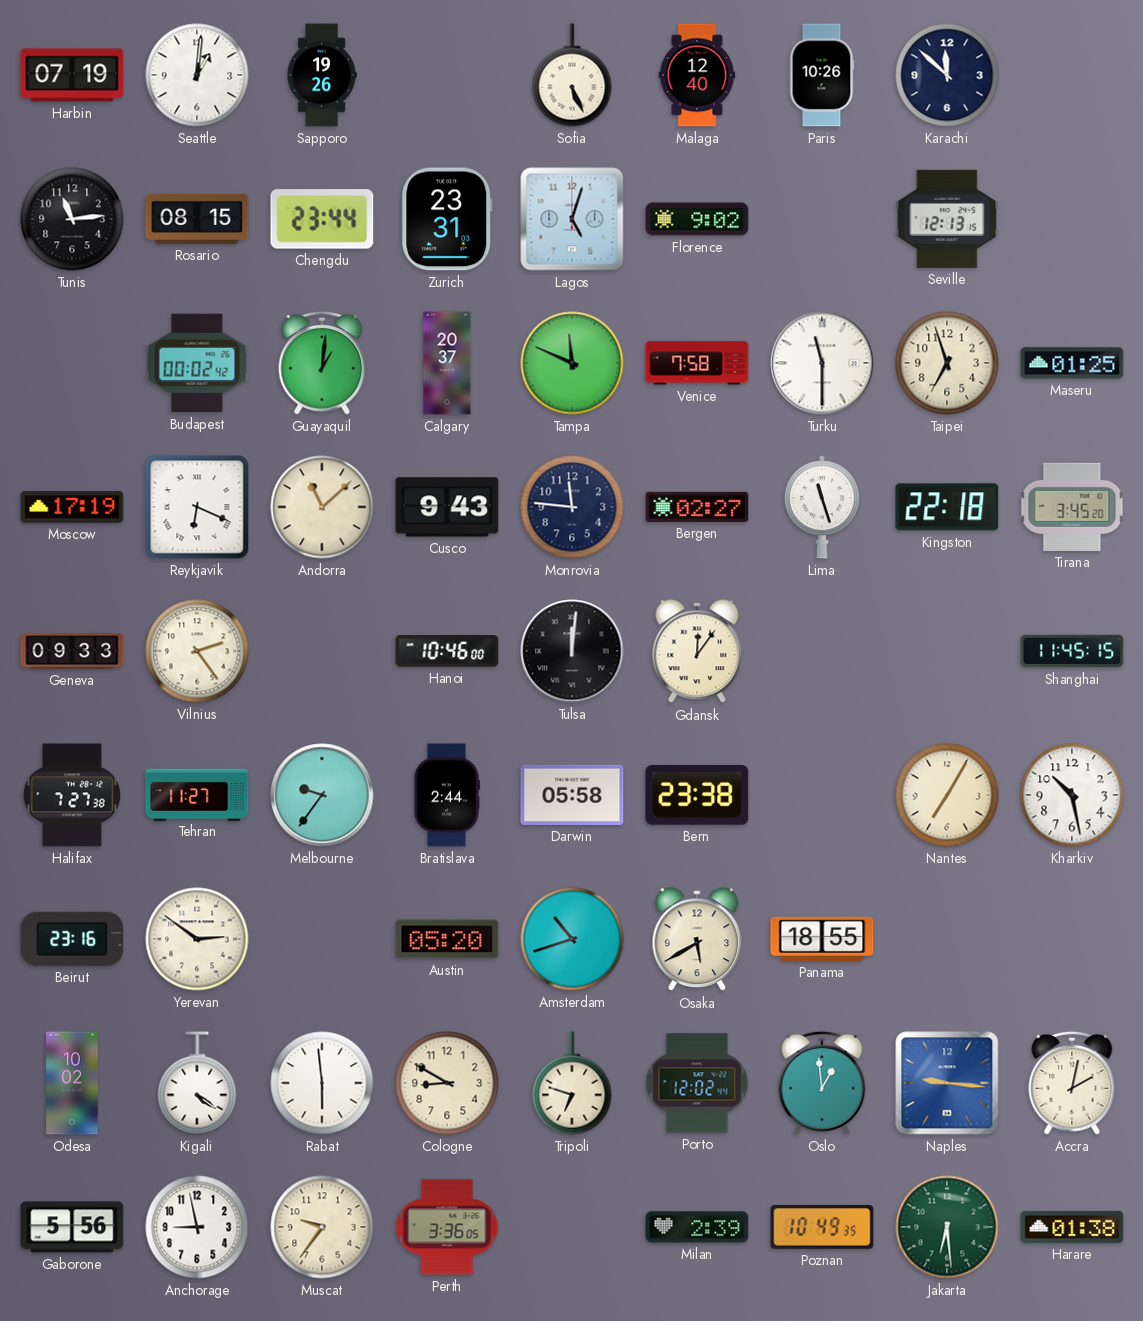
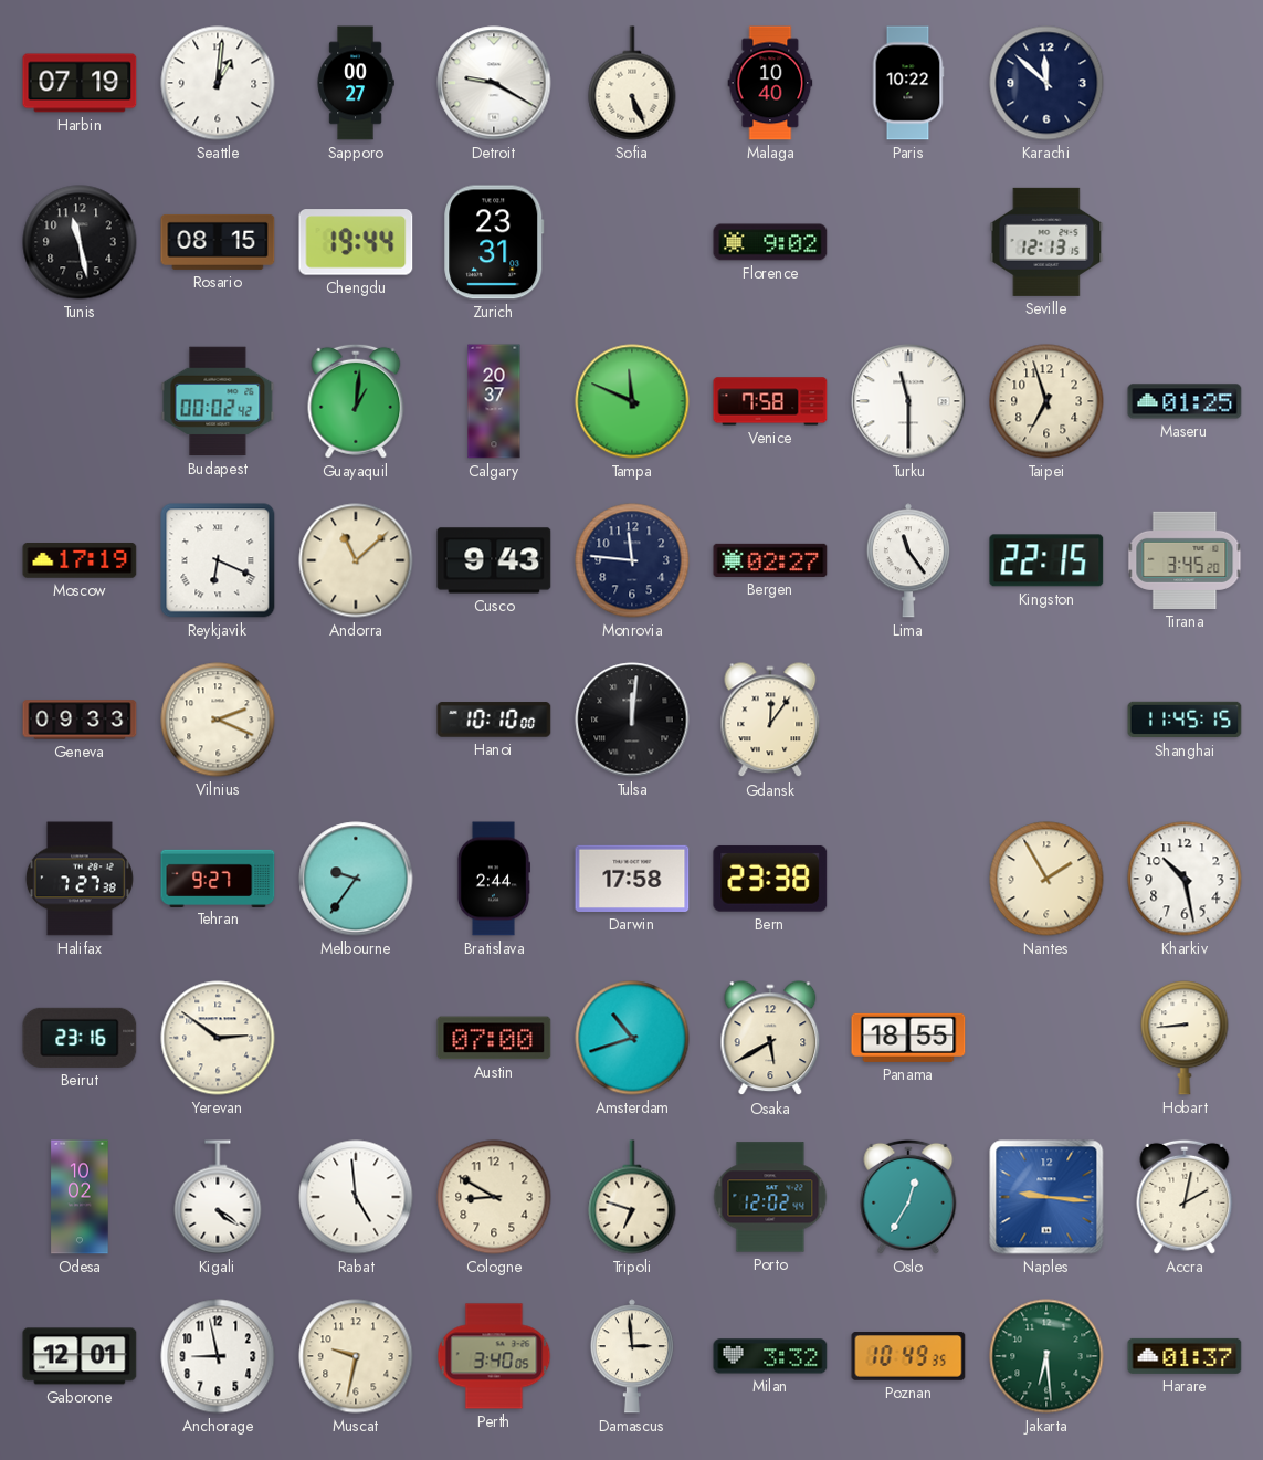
Sapporo: 19:26 -> 00:27
Detroit: none -> 9:20
Malaga: 12:40 -> 10:40
Paris: 10:26 -> 10:22
Tunis: 11:14 -> 11:28
Chengdu: 23:44 -> 19:44
Lagos: 5:03 -> none
Lima: 11:27 -> 11:24
Kingston: 22:18 -> 22:15
Vilnius: 2:24 -> 2:19
Hanoi: 10:46 -> 10:10
Tehran: 11:27 -> 9:27
Darwin: 05:58 -> 17:58
Nantes: 7:05 -> 1:55
Austin: 05:20 -> 07:00
Hobart: none -> 8:44
Rabat: 5:59 -> 4:59
Oslo: 12:59 -> 12:35
Gaborone: 5:56 -> 12:01
Muscat: 9:36 -> 9:32
Perth: 3:36 -> 3:40
Damascus: none -> 2:59
Milan: 2:39 -> 3:32
Harare: 01:38 -> 01:37
